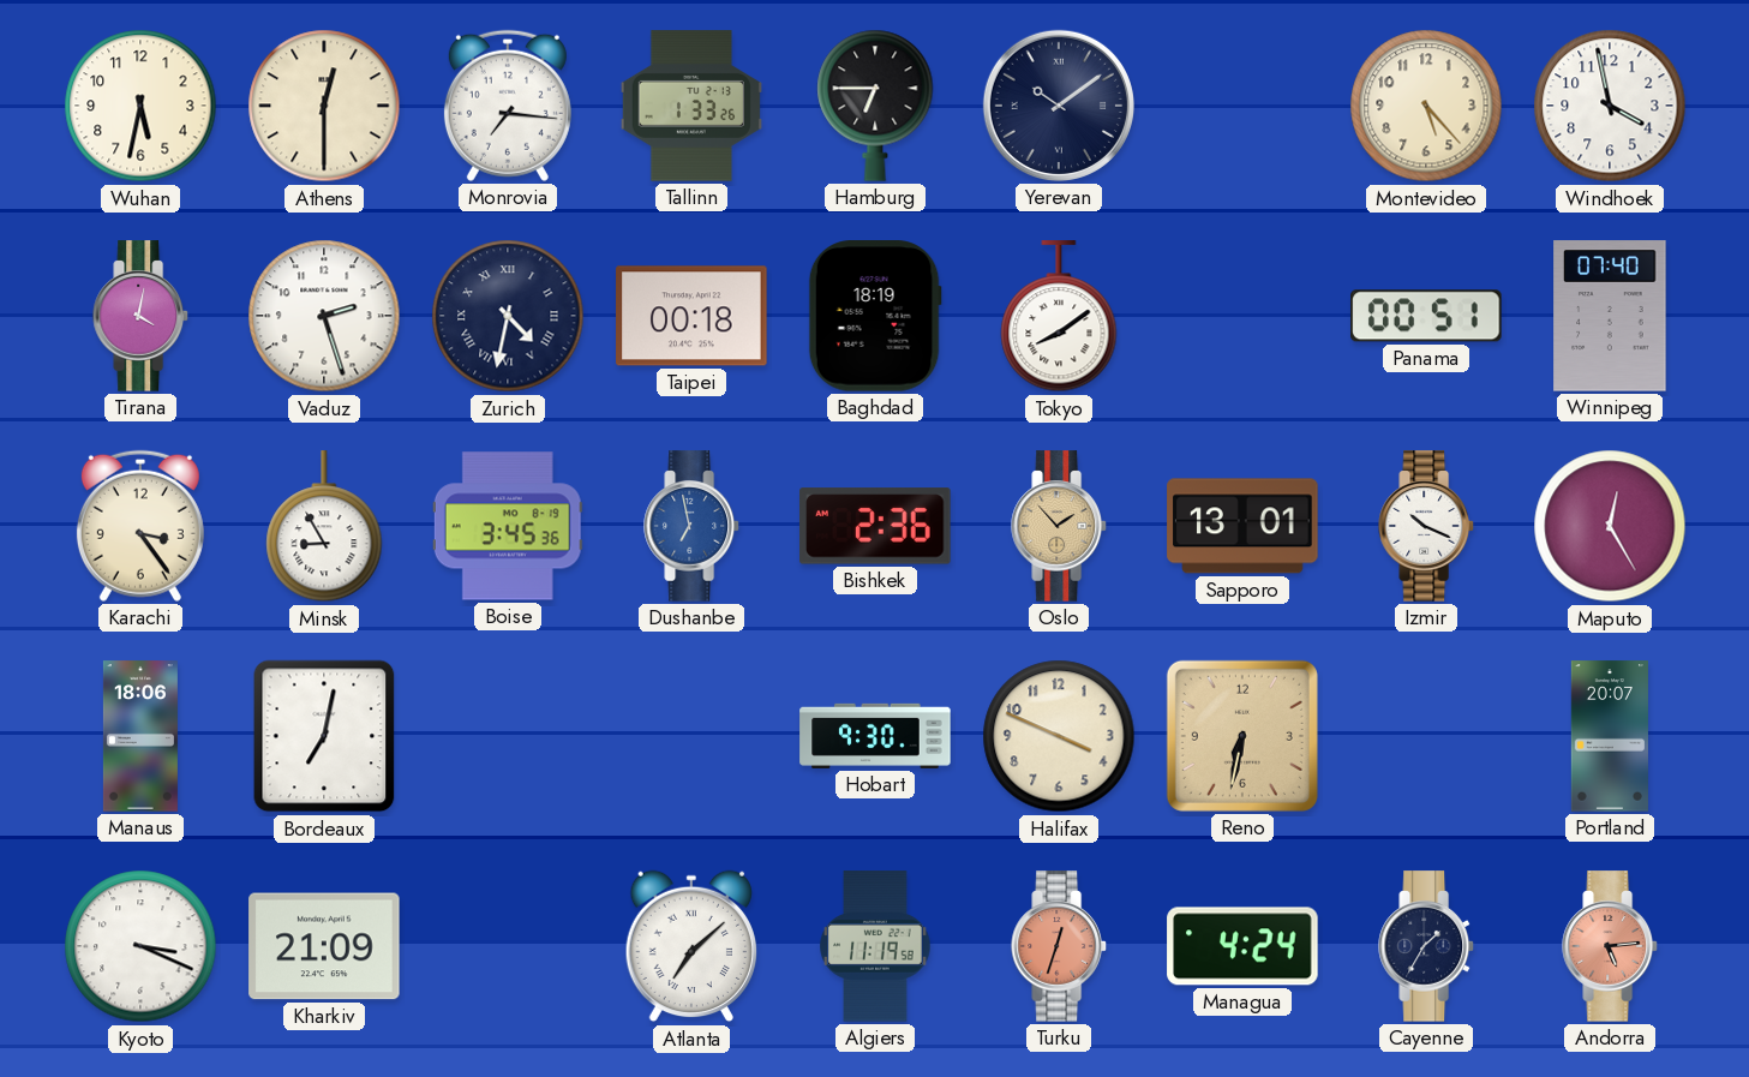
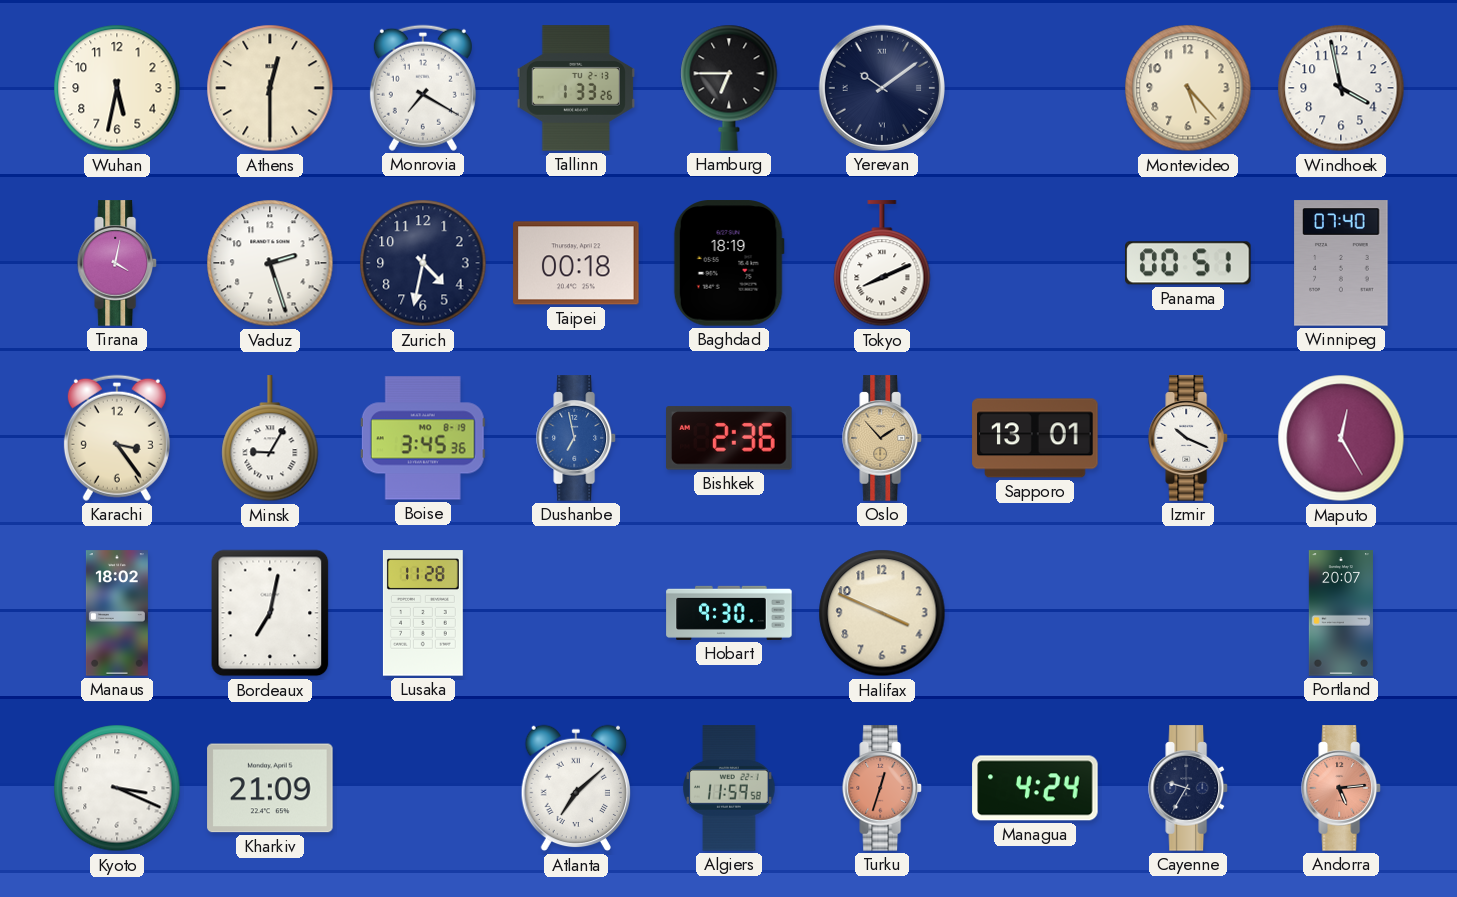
Monrovia: 7:16 -> 7:20
Zurich numerals: Roman -> Arabic
Tokyo: 8:09 -> 8:11
Minsk: 8:55 -> 9:05
Manaus: 18:06 -> 18:02
Lusaka: none -> 11:28
Reno: 6:32 -> none
Algiers: 11:19 -> 11:59
Cayenne: 1:35 -> 9:35
